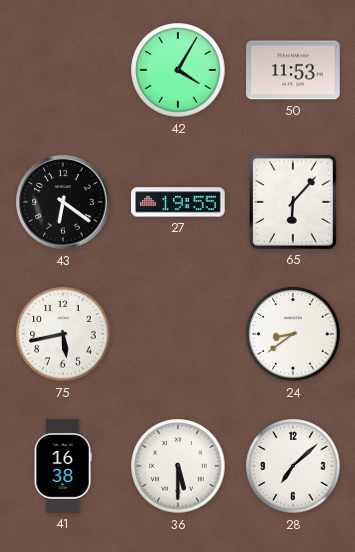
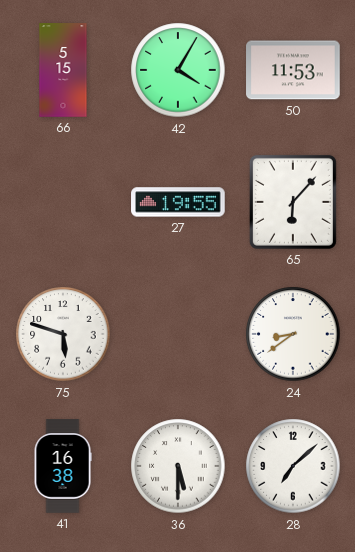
66: none -> 5:15
43: 6:21 -> none
75: 5:43 -> 5:48
